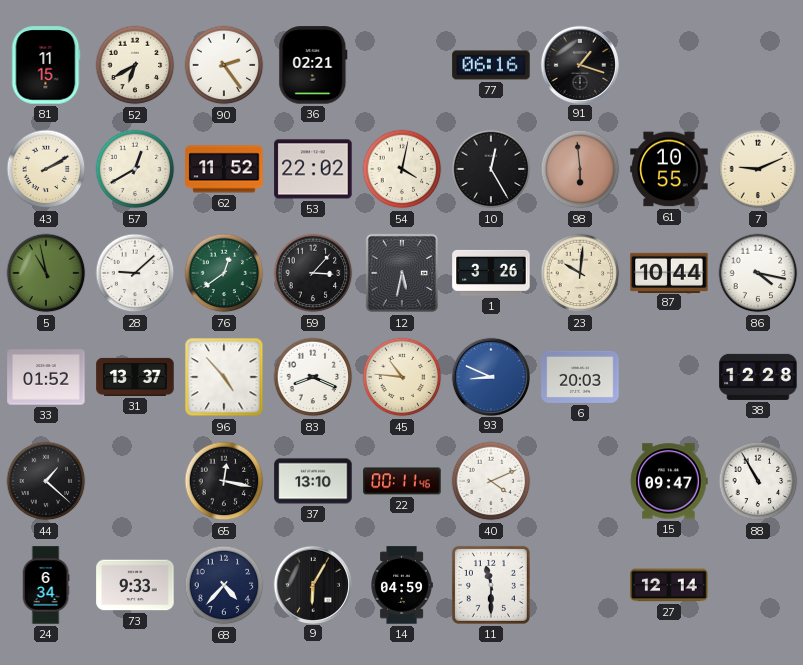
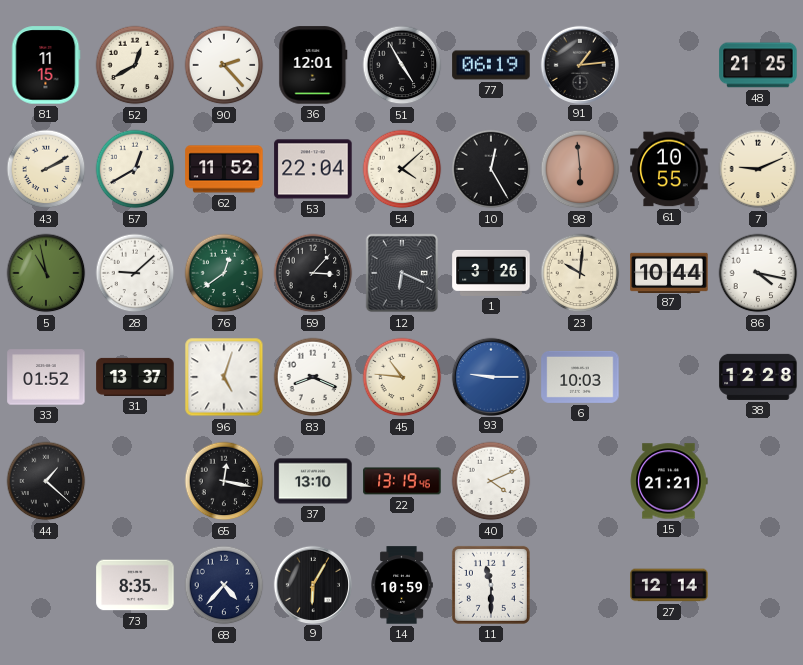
52: 6:40 -> 12:40
90: 2:24 -> 2:23
36: 02:21 -> 12:01
51: none -> 4:55
77: 06:16 -> 06:19
91: 1:18 -> 1:14
48: none -> 21:25
53: 22:02 -> 22:04
54: 4:02 -> 4:08
12: 5:32 -> 6:19
96: 4:53 -> 5:03
93: 8:49 -> 9:15
6: 20:03 -> 10:03
22: 00:11 -> 13:19
15: 09:47 -> 21:21
88: 10:55 -> none
24: 6:34 -> none
73: 9:33 -> 8:35
14: 04:59 -> 10:59
